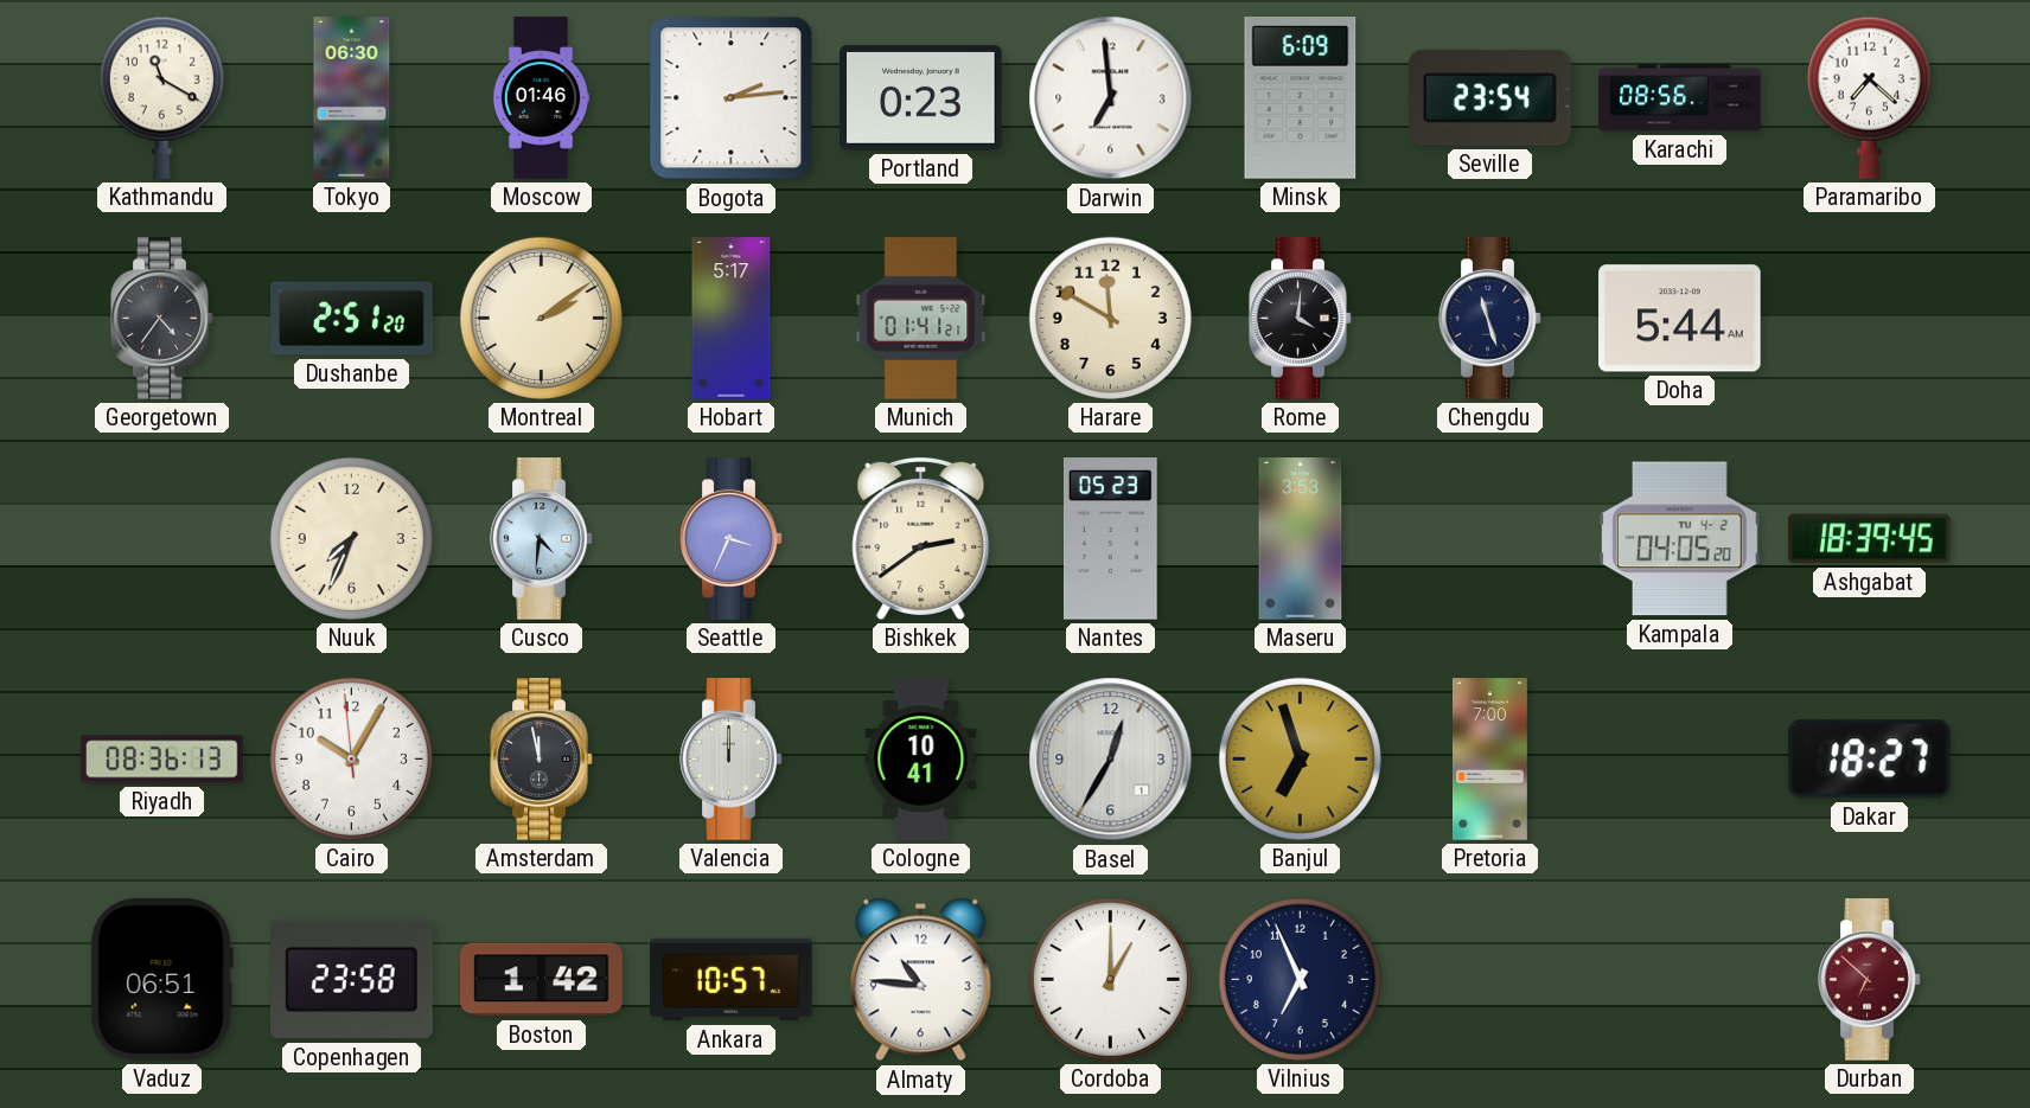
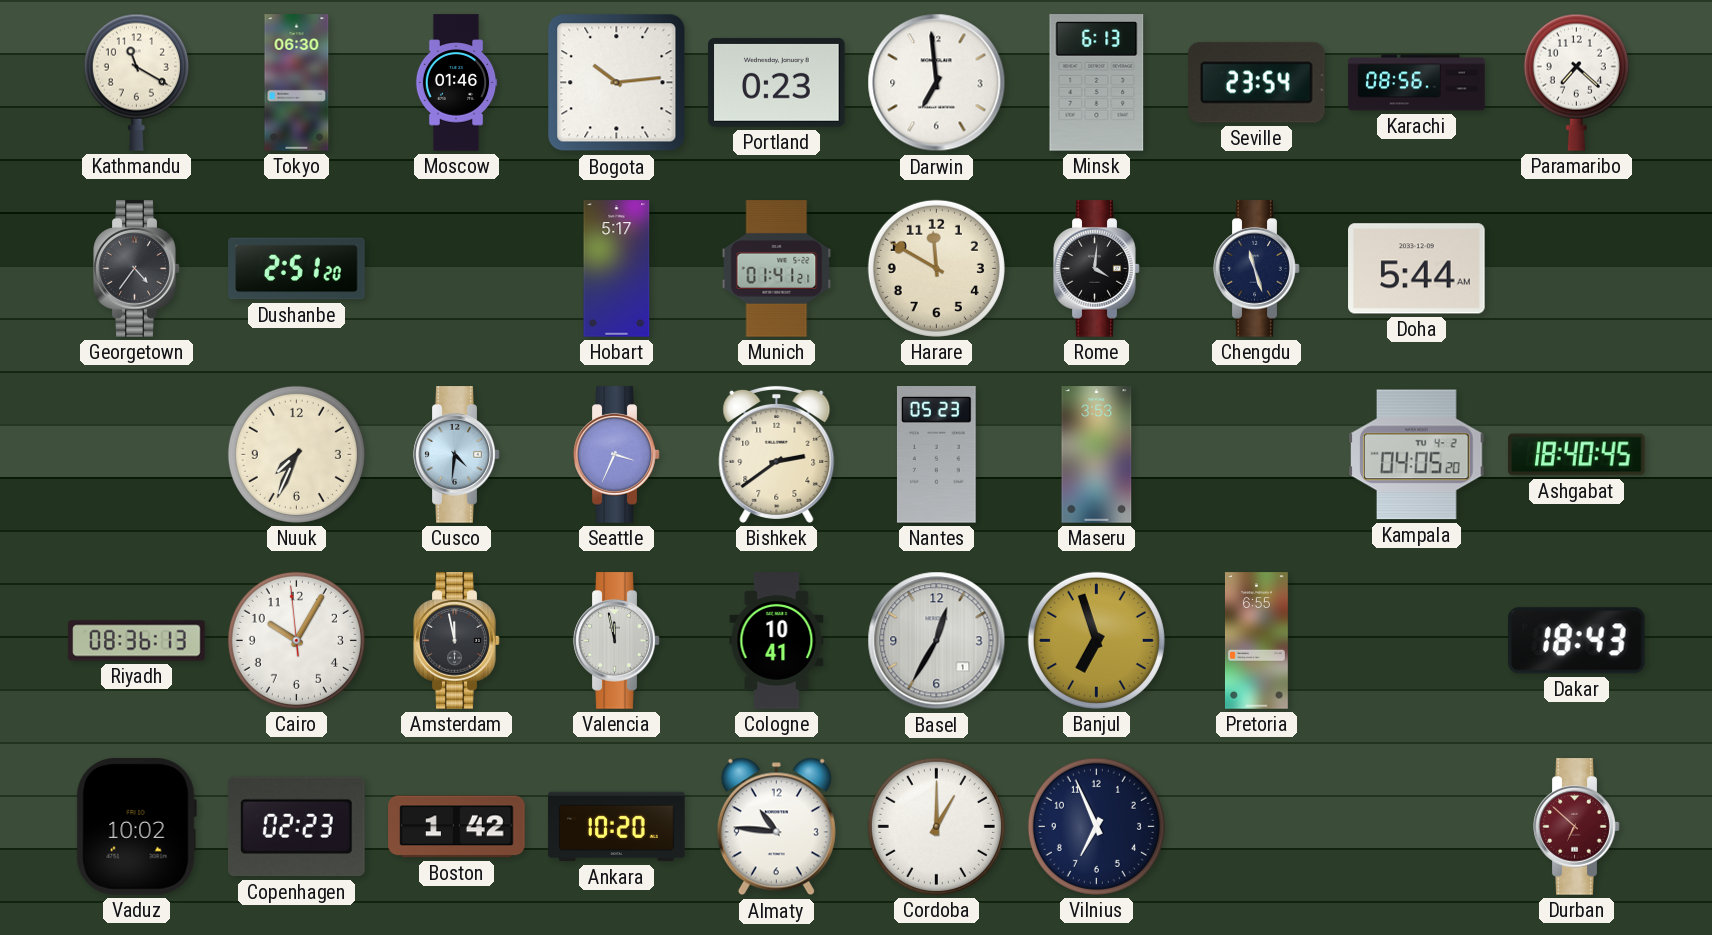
Bogota: 2:14 -> 10:14
Minsk: 6:09 -> 6:13
Montreal: 2:09 -> none
Ashgabat: 18:39 -> 18:40
Valencia: 12:00 -> 11:58
Pretoria: 7:00 -> 6:55
Dakar: 18:27 -> 18:43
Vaduz: 06:51 -> 10:02
Copenhagen: 23:58 -> 02:23
Ankara: 10:57 -> 10:20
